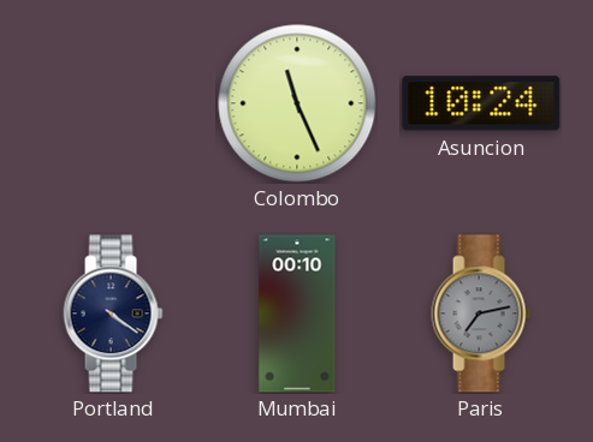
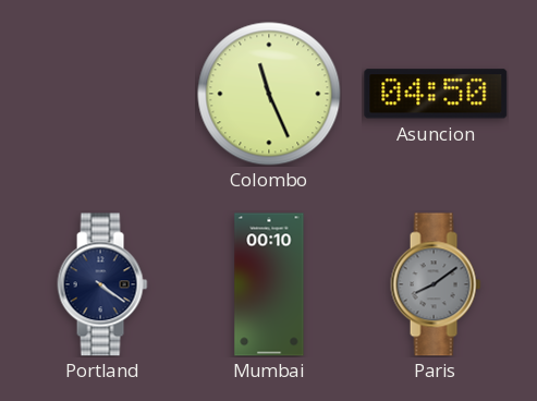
Asuncion: 10:24 -> 04:50
Paris: 7:13 -> 8:09
